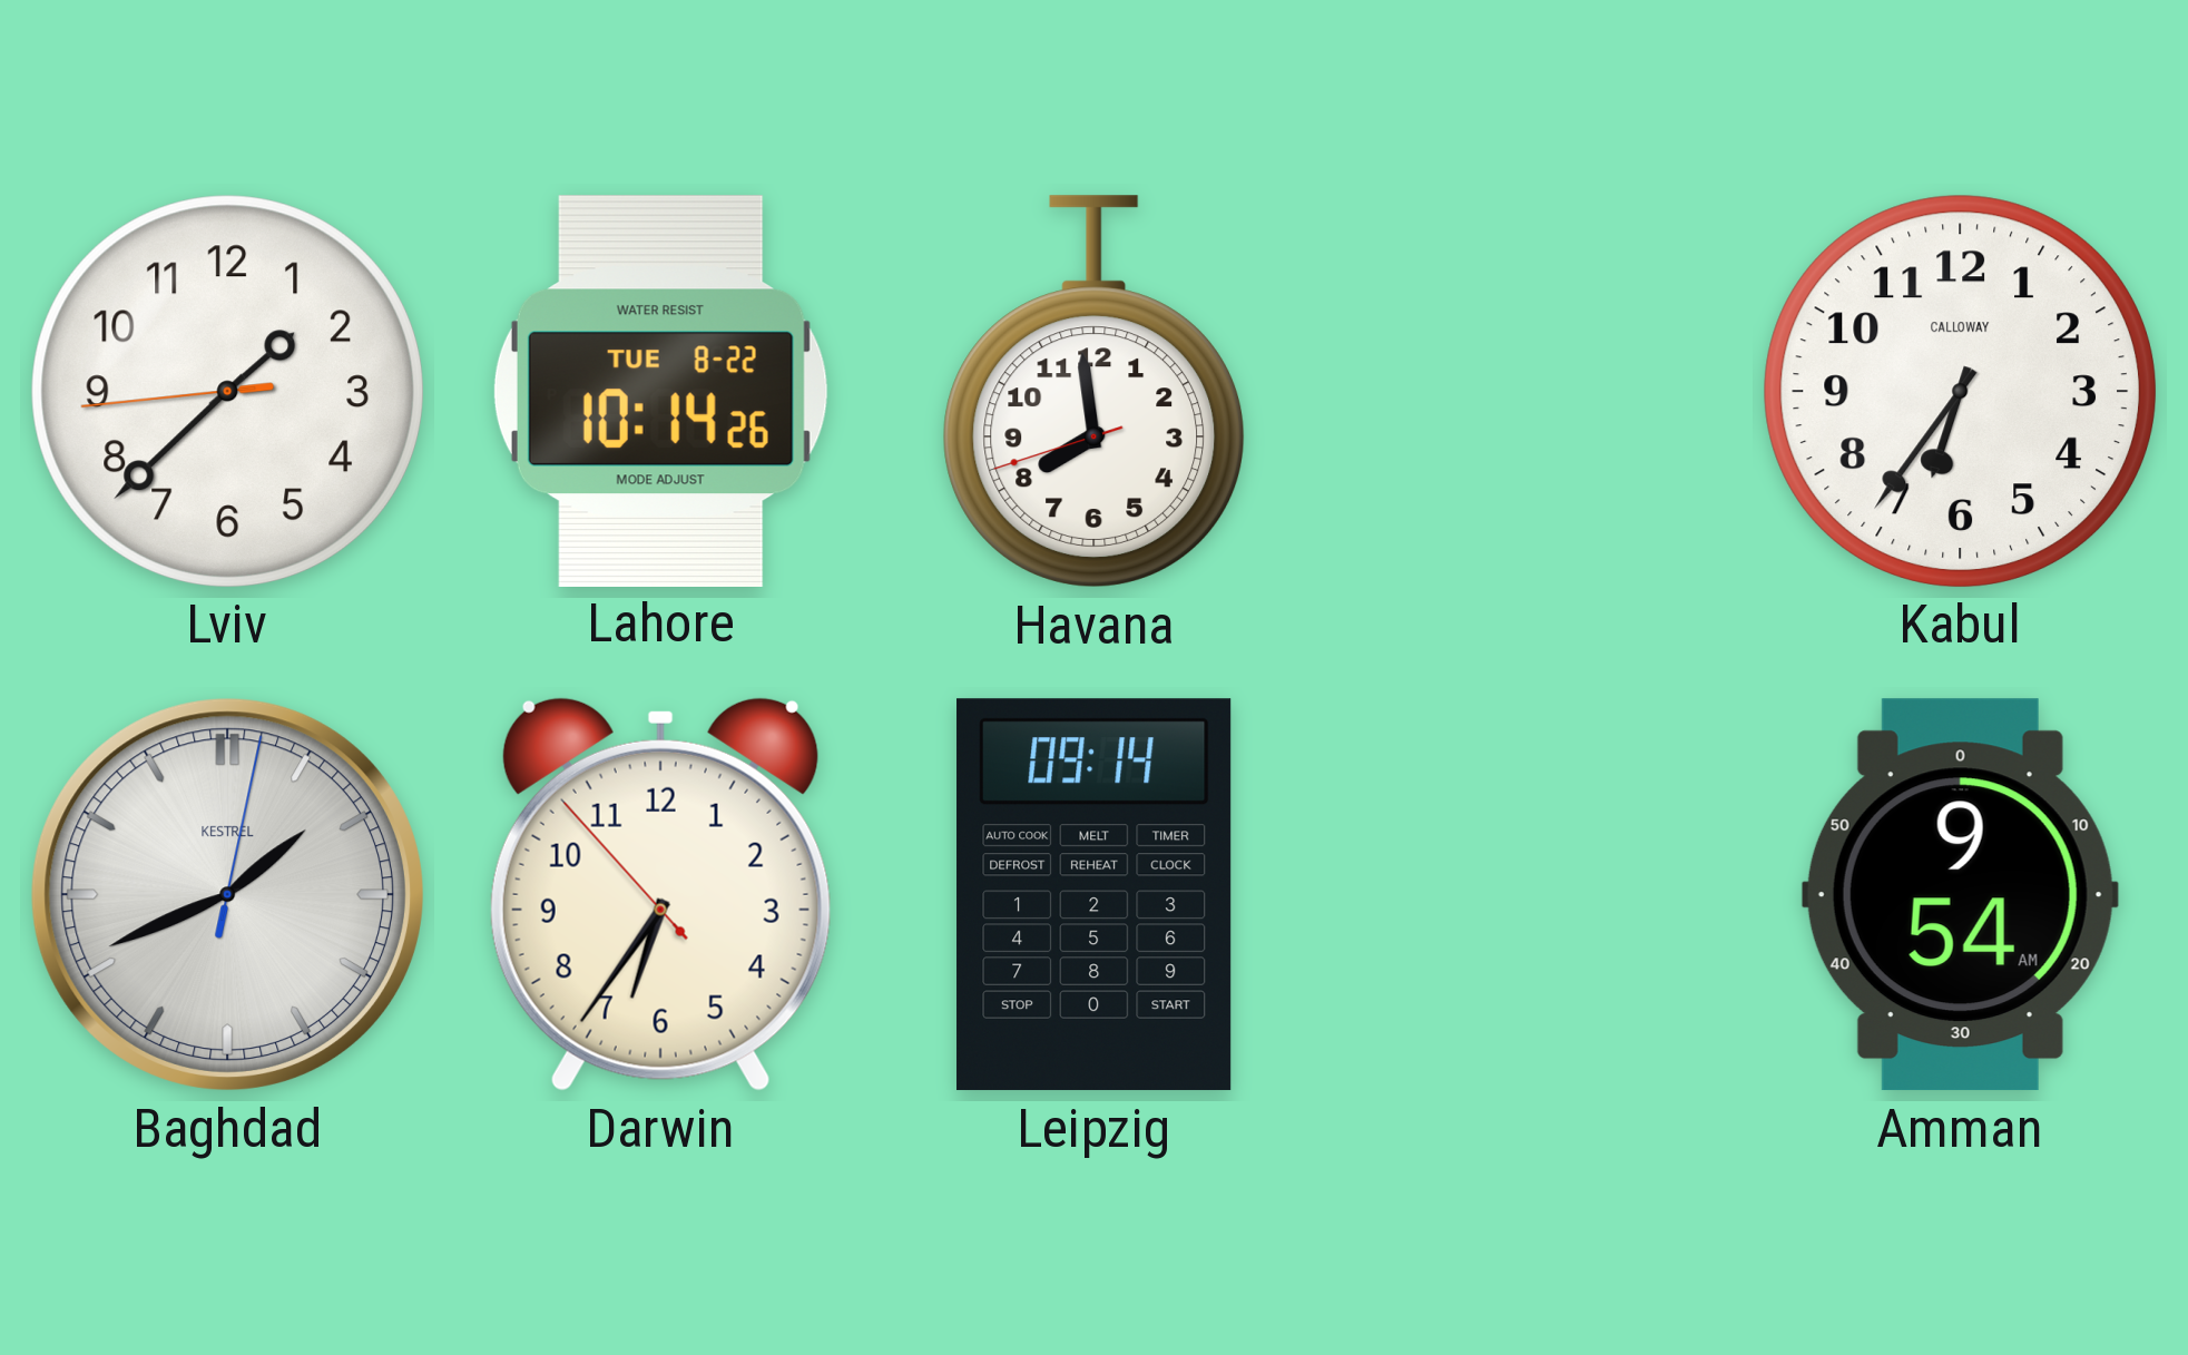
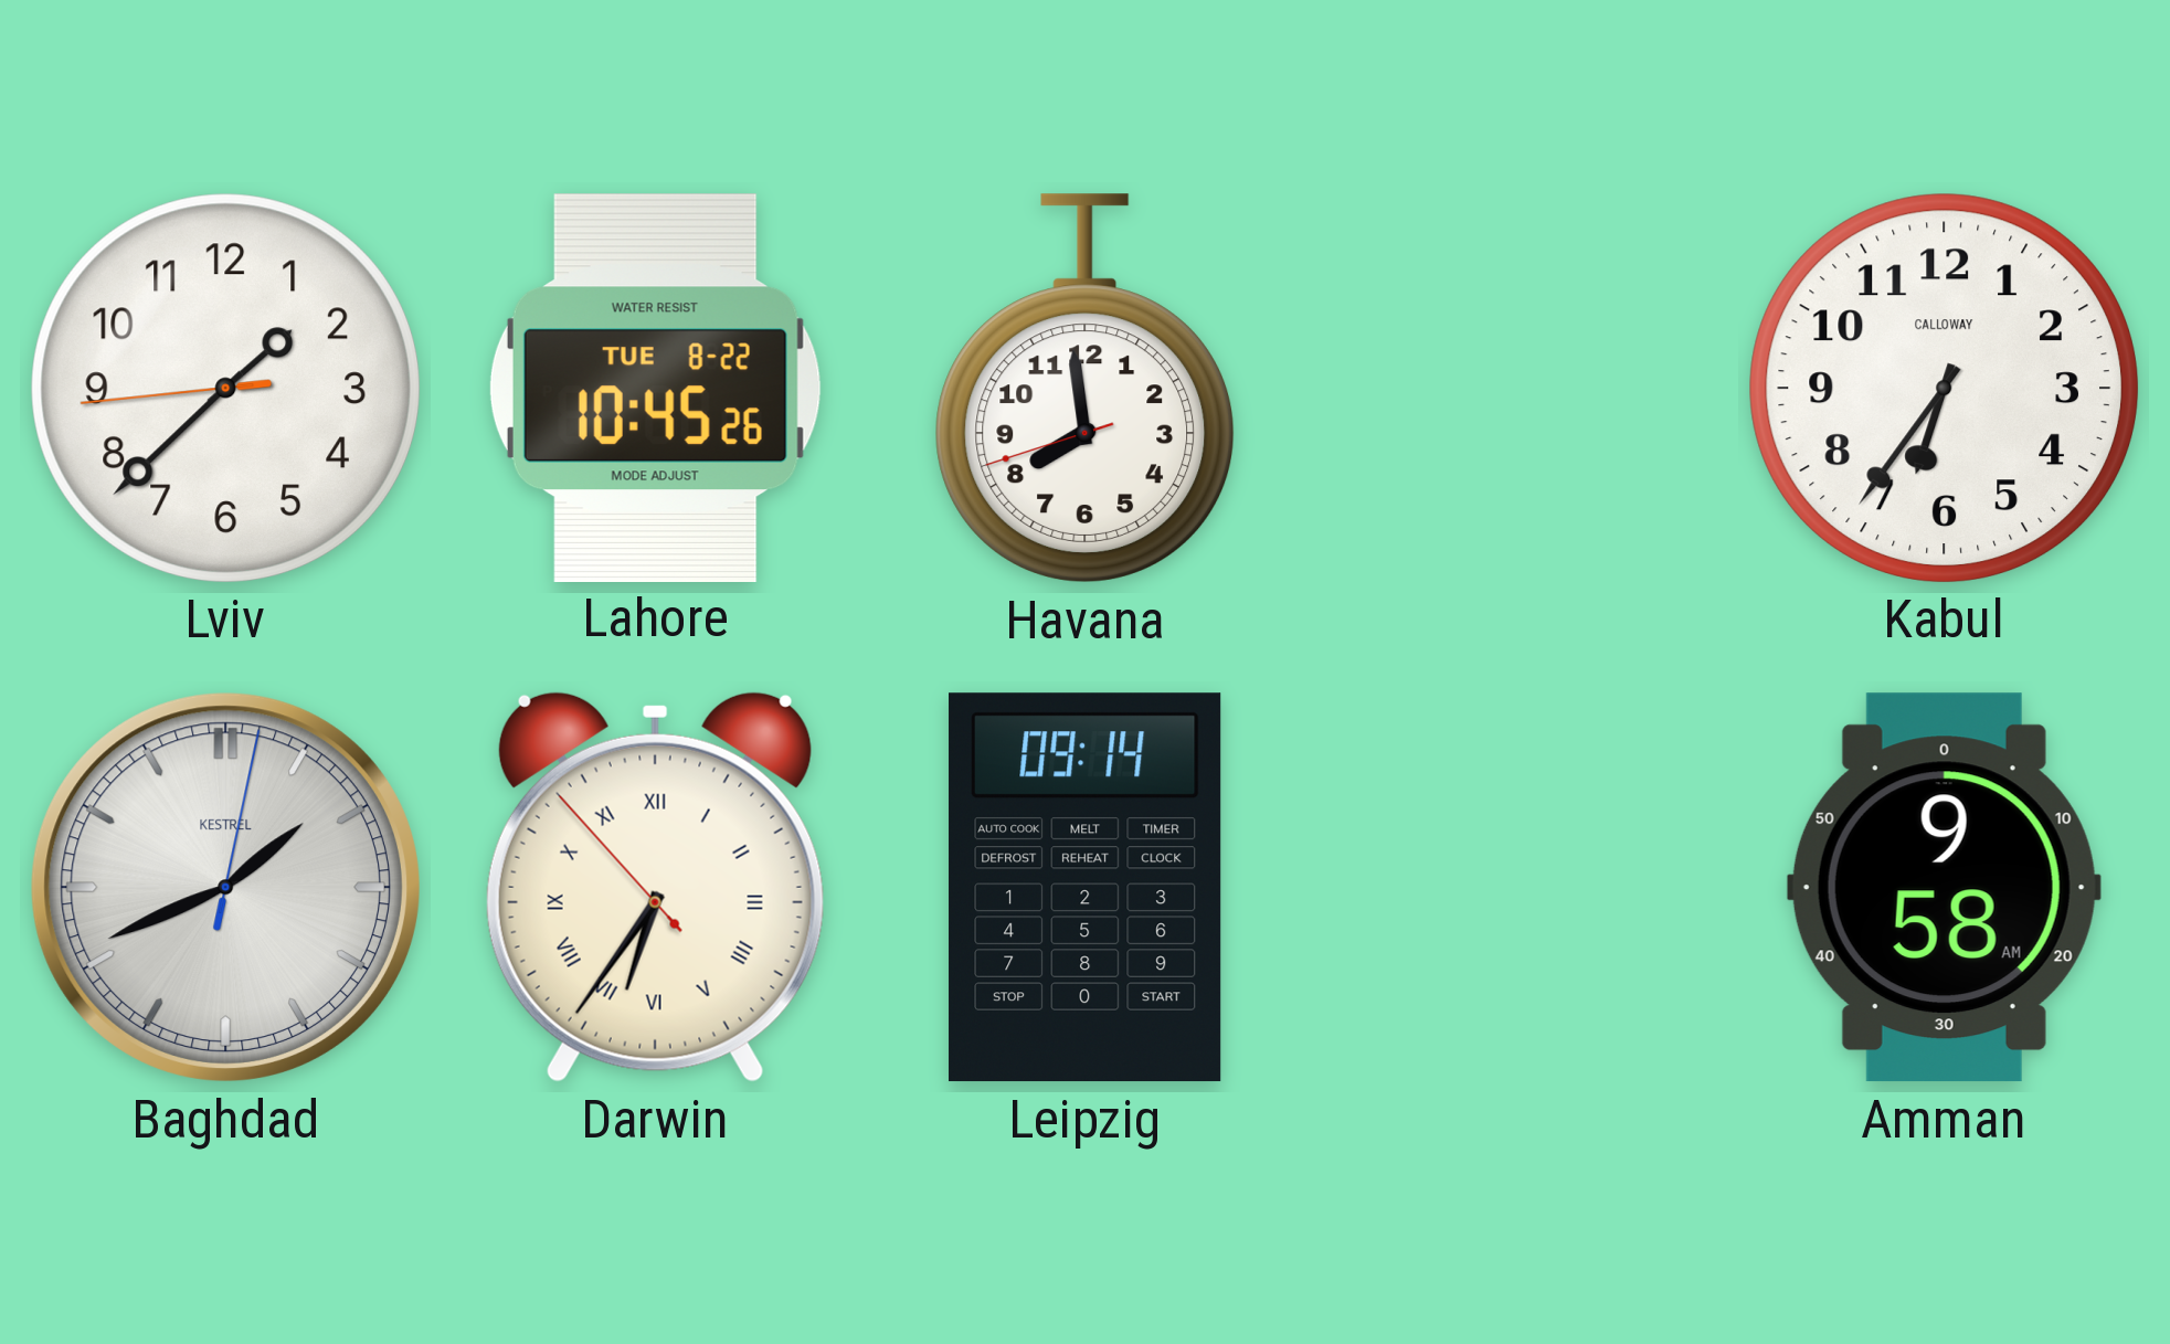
Lahore: 10:14 -> 10:45
Darwin numerals: Arabic -> Roman
Amman: 9:54 -> 9:58
